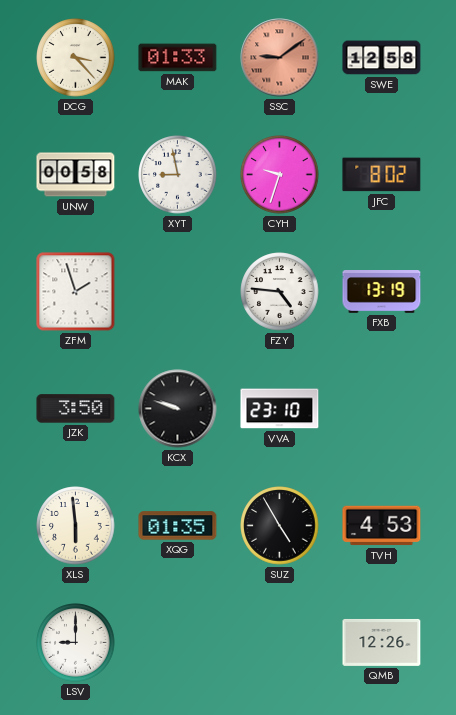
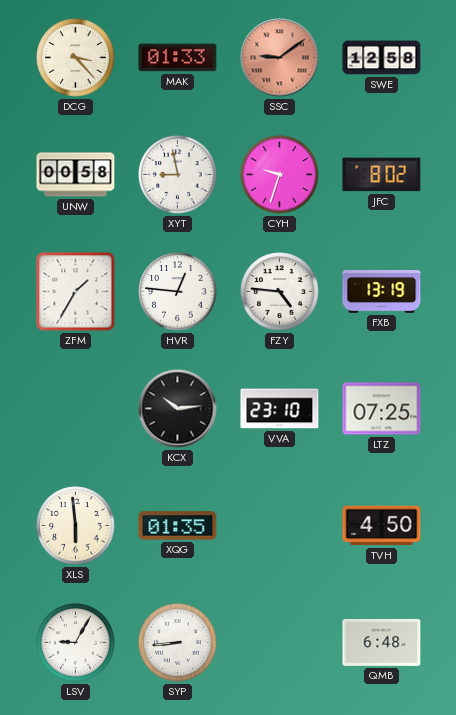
ZFM: 1:57 -> 1:35
HVR: none -> 12:46
JZK: 3:50 -> none
KCX: 9:48 -> 10:14
LTZ: none -> 07:25
SUZ: 4:55 -> none
TVH: 4:53 -> 4:50
LSV: 9:00 -> 9:05
SYP: none -> 8:44
QMB: 12:26 -> 6:48
